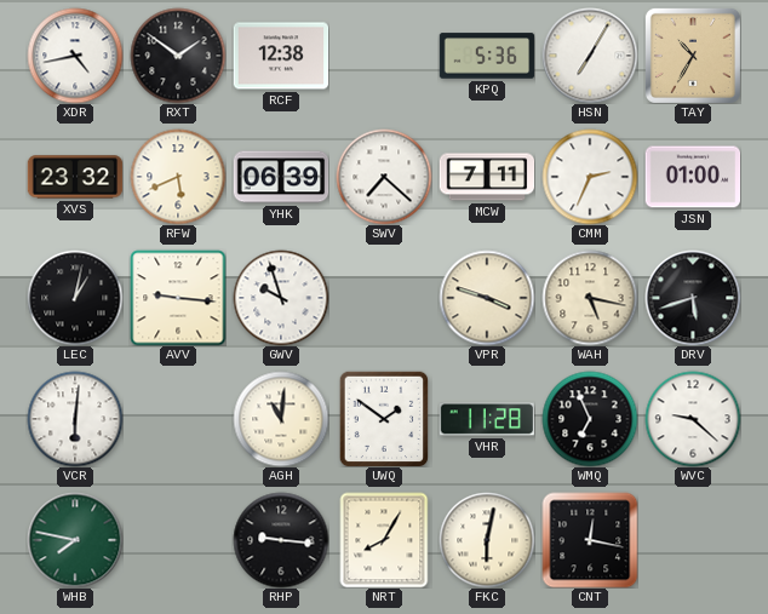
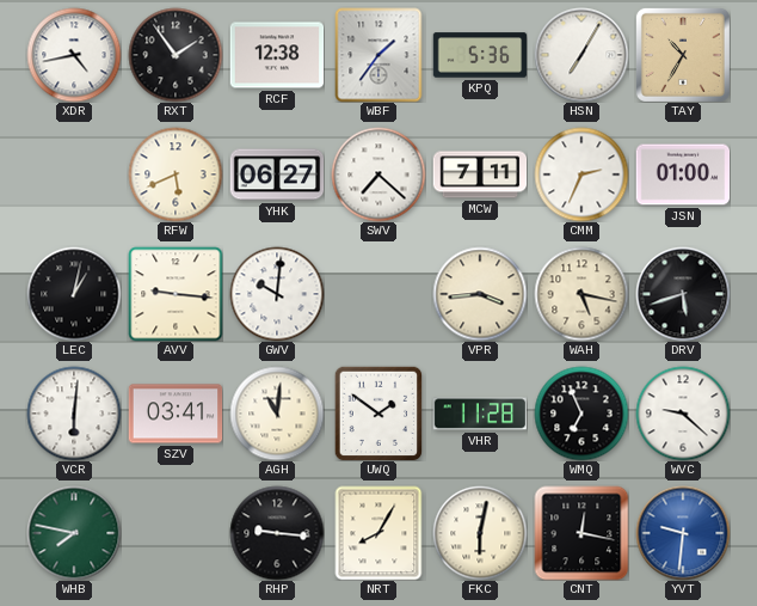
RXT: 1:51 -> 1:54
WBF: none -> 1:36
XVS: 23:32 -> none
YHK: 06:39 -> 06:27
GWV: 9:57 -> 10:01
VPR: 3:48 -> 3:44
SZV: none -> 03:41
YVT: none -> 9:31
